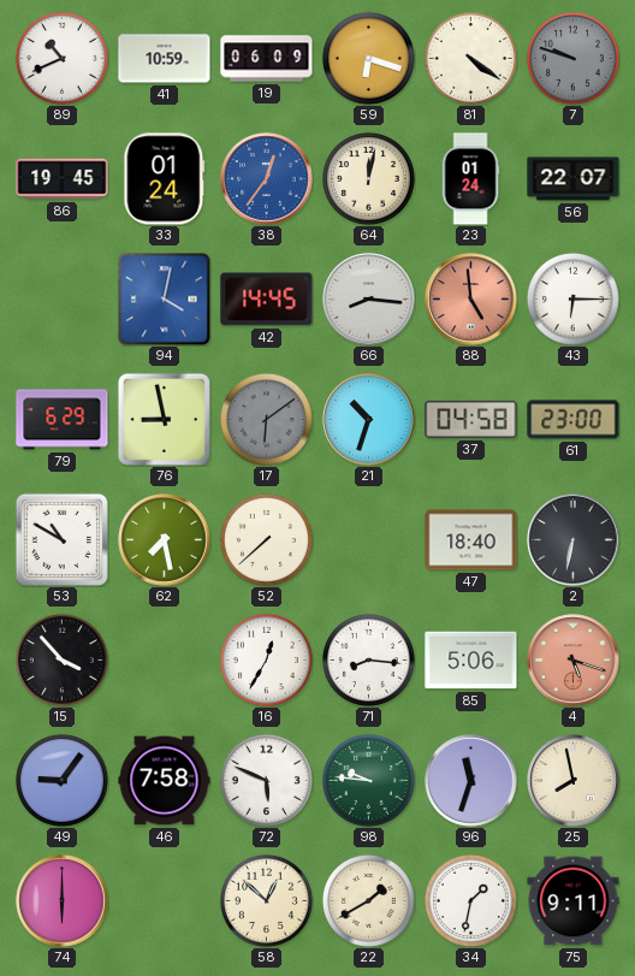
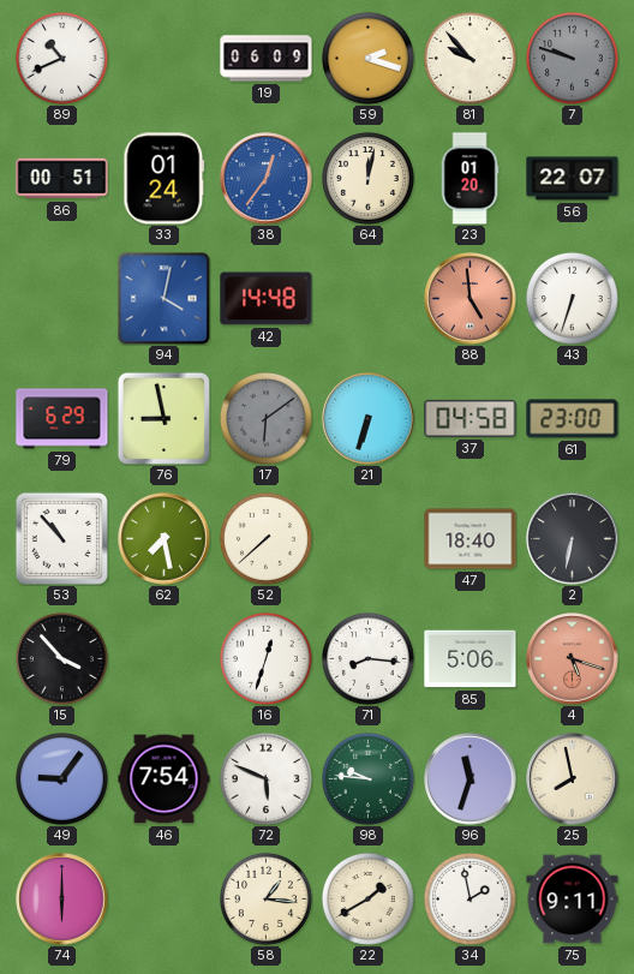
41: 10:59 -> none
59: 6:18 -> 2:18
81: 4:21 -> 9:53
86: 19:45 -> 00:51
23: 01:24 -> 01:20
42: 14:45 -> 14:48
66: 8:16 -> none
43: 6:15 -> 6:33
21: 10:33 -> 6:33
53: 10:50 -> 10:53
16: 12:35 -> 12:33
46: 7:58 -> 7:54
58: 12:52 -> 1:16
34: 1:32 -> 1:58
